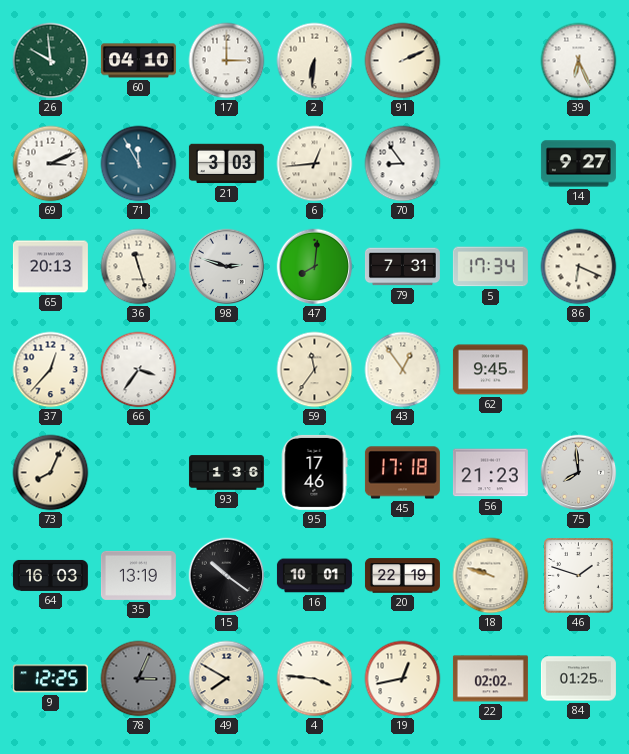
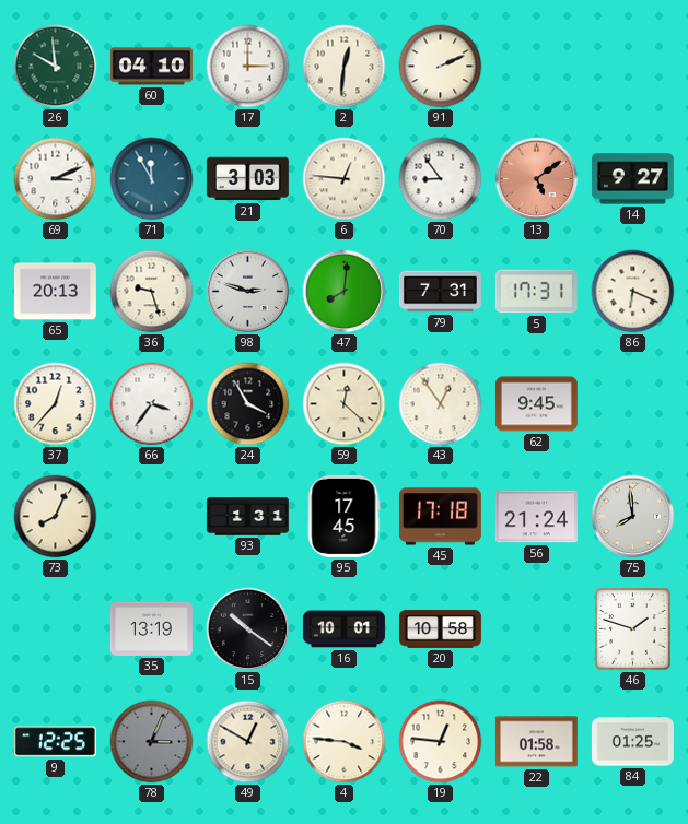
2: 6:31 -> 12:31
39: 6:26 -> none
6: 12:44 -> 12:46
13: none -> 5:09
36: 11:27 -> 9:27
5: 17:34 -> 17:31
24: none -> 3:55
59: 11:36 -> 12:22
93: 1:36 -> 1:31
95: 17:46 -> 17:45
56: 21:23 -> 21:24
64: 16:03 -> none
20: 22:19 -> 10:58
18: 9:48 -> none
49: 7:50 -> 12:50
19: 12:43 -> 12:46
22: 02:02 -> 01:58
